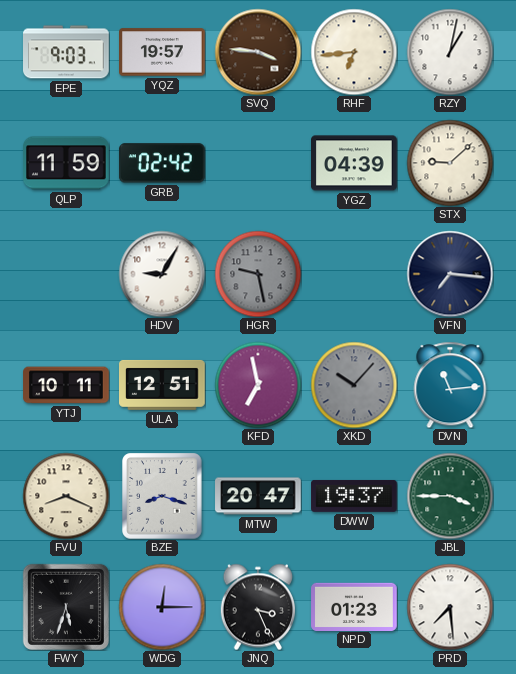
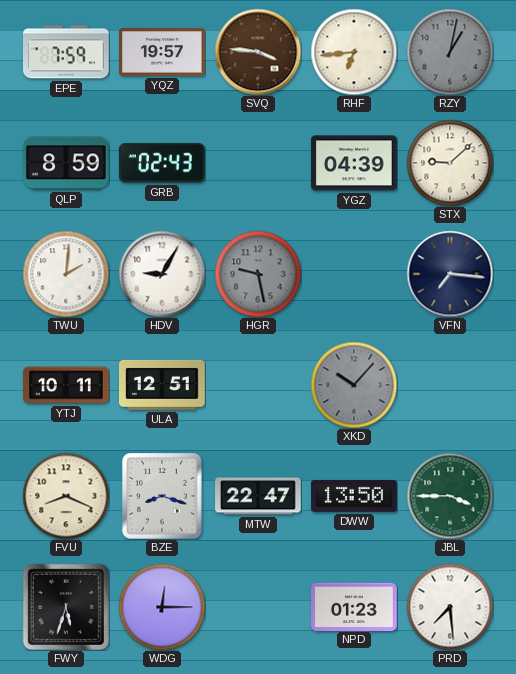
EPE: 9:03 -> 7:59
RZY dial: white -> grey
QLP: 11:59 -> 8:59
GRB: 02:42 -> 02:43
TWU: none -> 2:01
KFD: 6:58 -> none
DVN: 11:14 -> none
MTW: 20:47 -> 22:47
DWW: 19:37 -> 13:50
JNQ: 3:26 -> none
